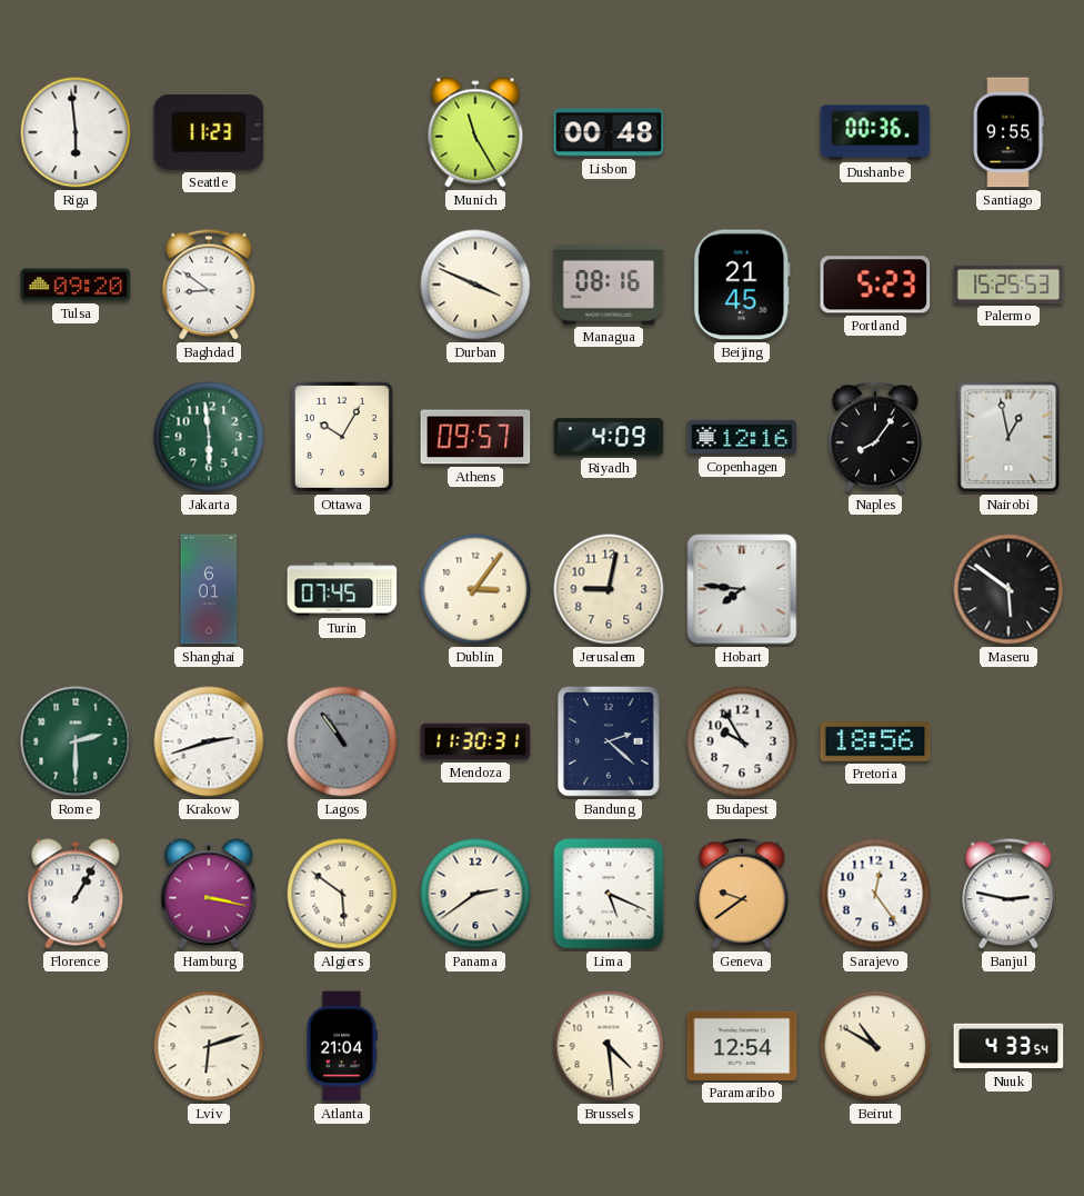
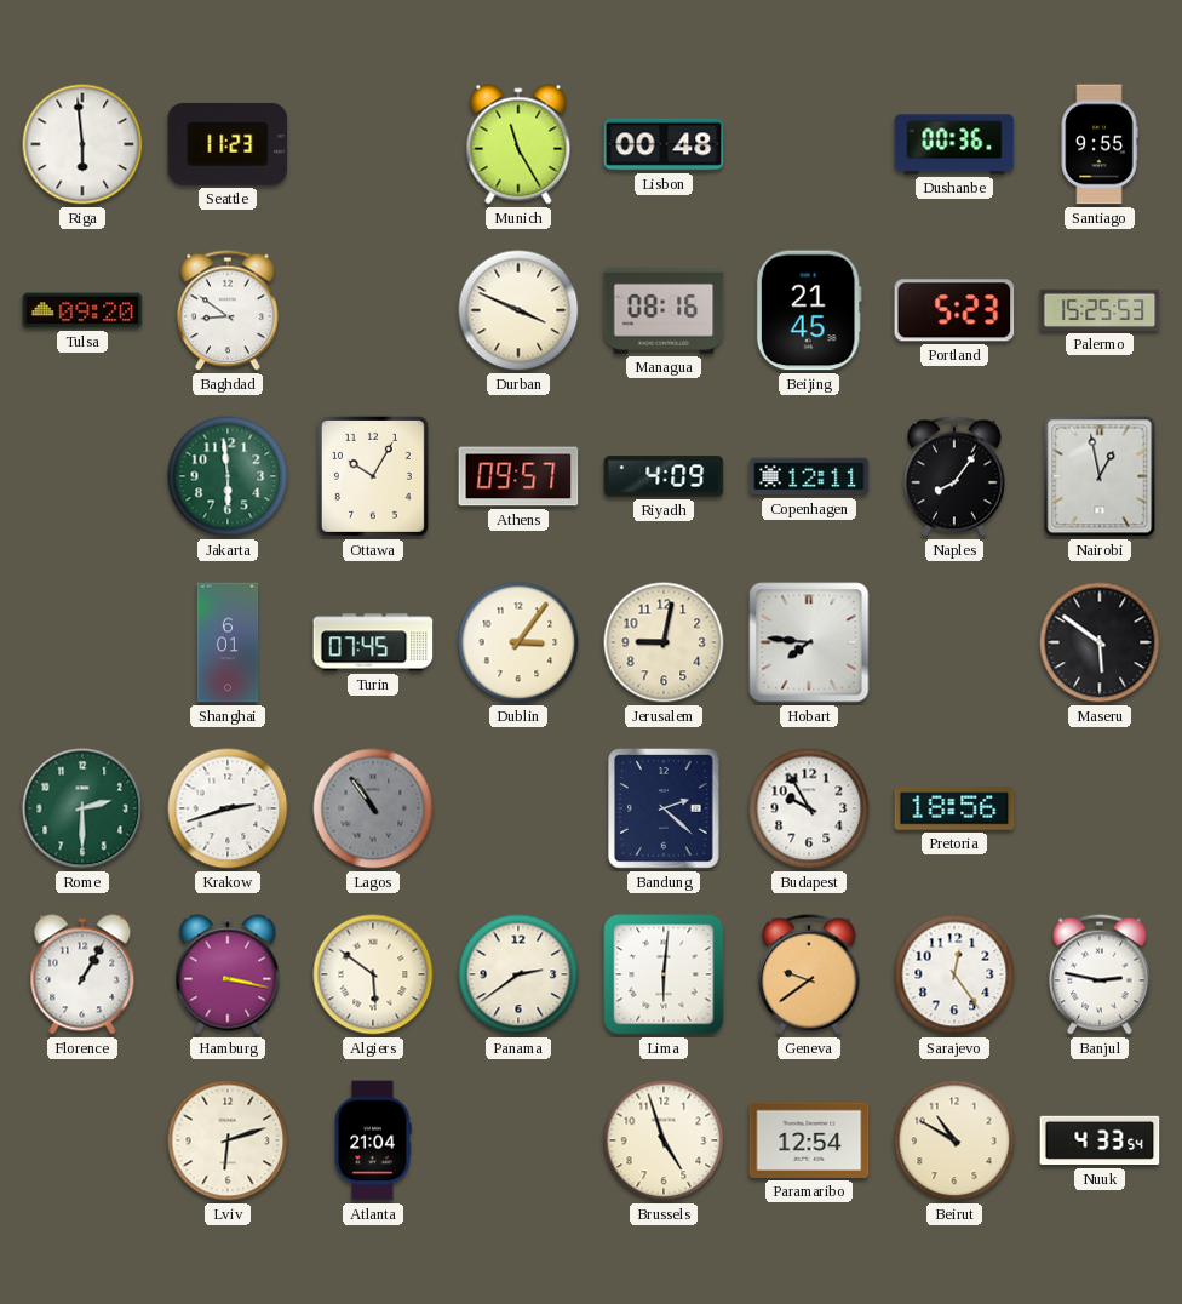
Copenhagen: 12:16 -> 12:11
Mendoza: 11:30 -> none
Lima: 5:19 -> 6:01
Brussels: 4:29 -> 4:57
